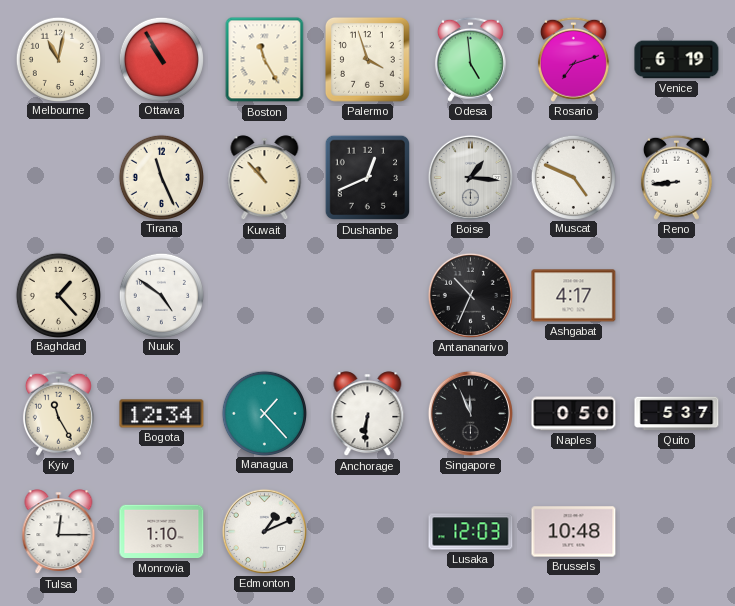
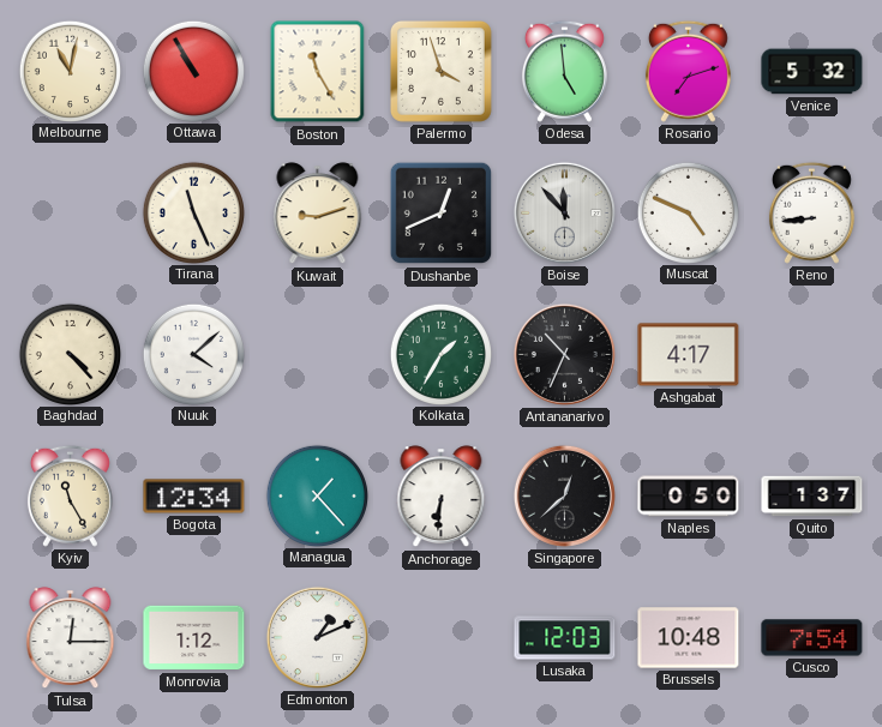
Venice: 6:19 -> 5:32
Kuwait: 10:53 -> 9:12
Boise: 1:16 -> 11:53
Baghdad: 1:23 -> 4:23
Nuuk: 4:51 -> 4:08
Kolkata: none -> 1:35
Singapore: 11:56 -> 12:38
Quito: 5:37 -> 1:37
Monrovia: 1:10 -> 1:12
Cusco: none -> 7:54
